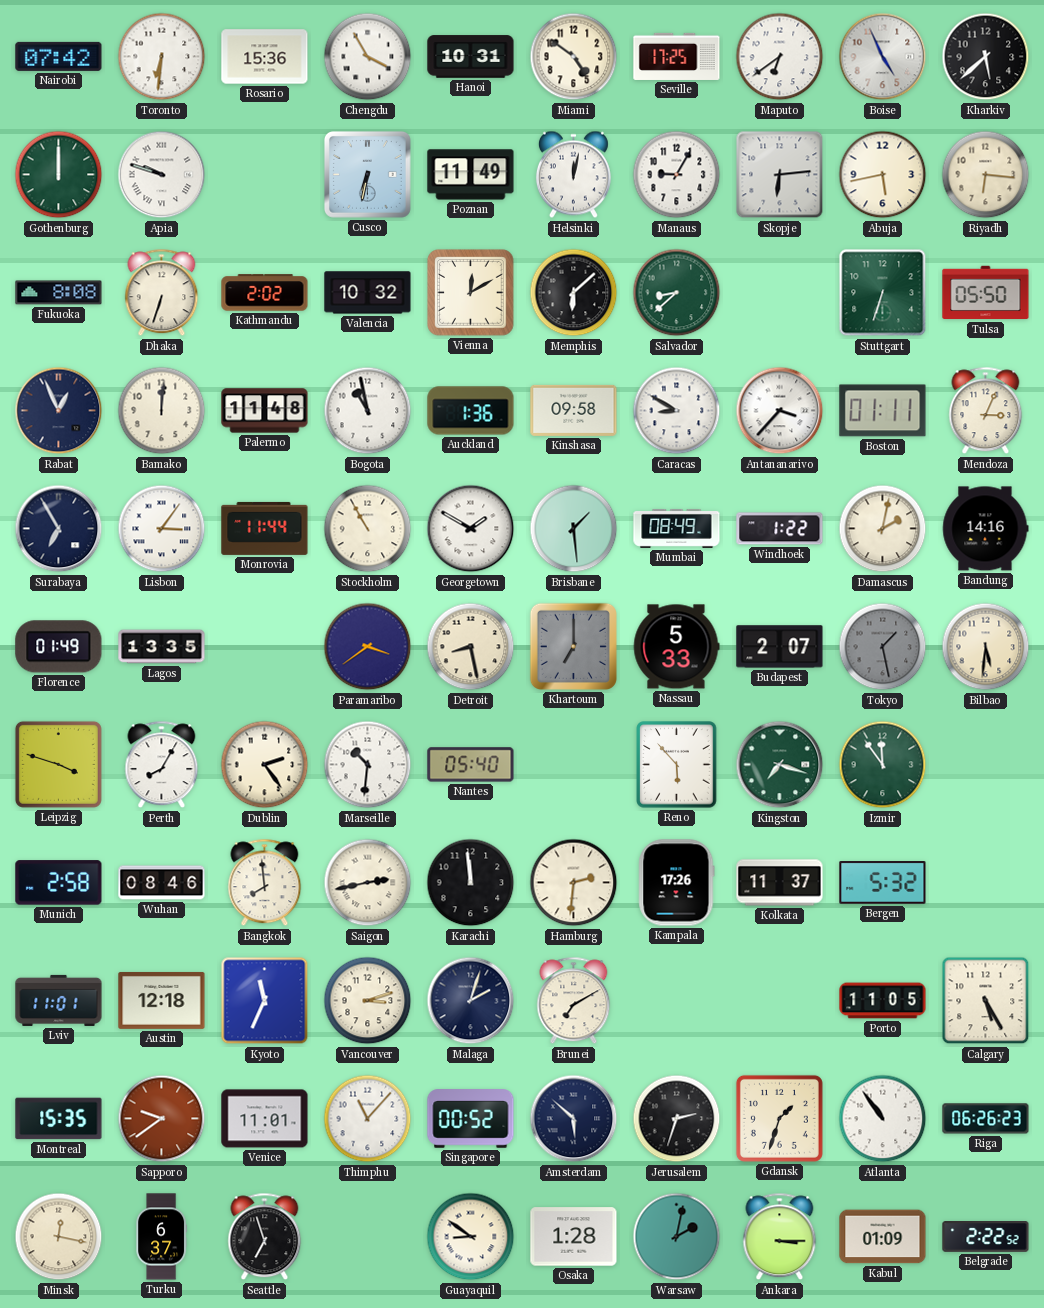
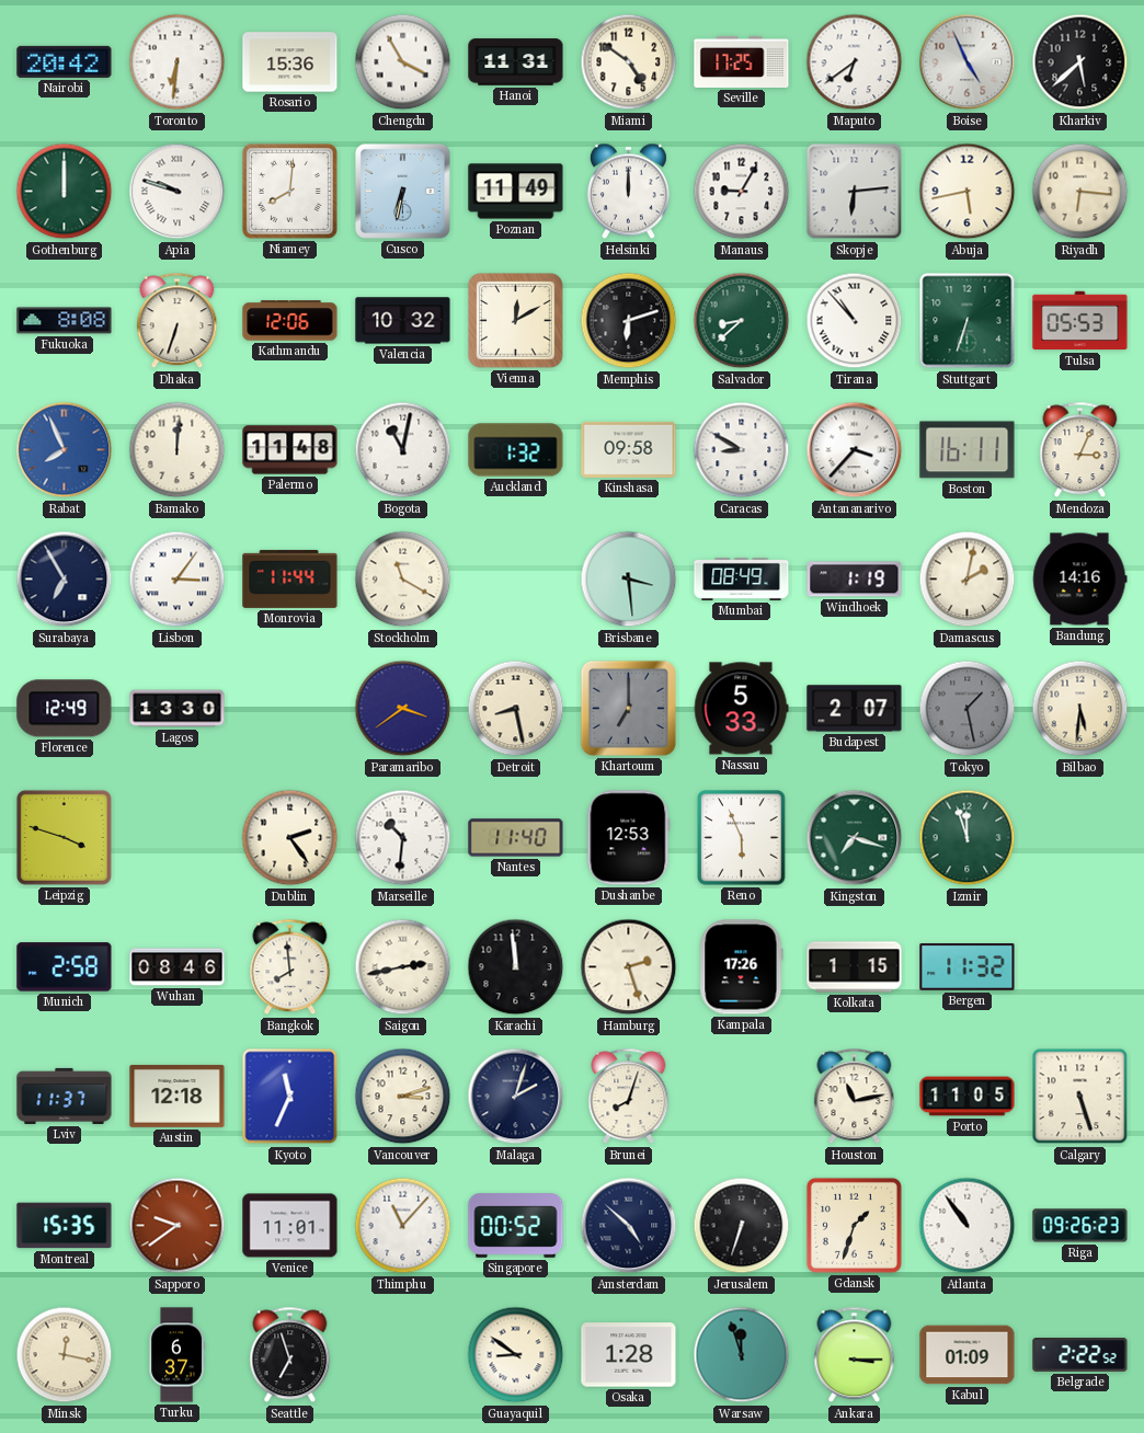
Nairobi: 07:42 -> 20:42
Hanoi: 10:31 -> 11:31
Niamey: none -> 8:01
Helsinki: 12:02 -> 12:00
Kathmandu: 2:02 -> 12:06
Memphis: 6:08 -> 6:12
Tirana: none -> 10:53
Tulsa: 05:50 -> 05:53
Rabat: 12:56 -> 7:56
Rabat dial: navy -> blue
Bogota: 10:58 -> 11:02
Auckland: 1:36 -> 1:32
Boston: 01:11 -> 16:11
Stockholm: 10:55 -> 11:20
Georgetown: 1:50 -> none
Brisbane: 1:29 -> 3:29
Windhoek: 1:22 -> 1:19
Florence: 01:49 -> 12:49
Lagos: 13:35 -> 13:30
Perth: 8:05 -> none
Nantes: 05:40 -> 11:40
Dushanbe: none -> 12:53
Reno: 5:53 -> 5:56
Izmir: 11:54 -> 11:57
Hamburg: 2:31 -> 2:27
Kolkata: 11:37 -> 1:15
Bergen: 5:32 -> 11:32
Lviv: 11:01 -> 11:37
Brunei: 7:10 -> 8:03
Houston: none -> 11:13
Calgary: 5:25 -> 5:27
Amsterdam: 5:52 -> 4:52
Jerusalem: 2:33 -> 6:33
Riga: 06:26 -> 09:26
Warsaw: 2:02 -> 11:57
